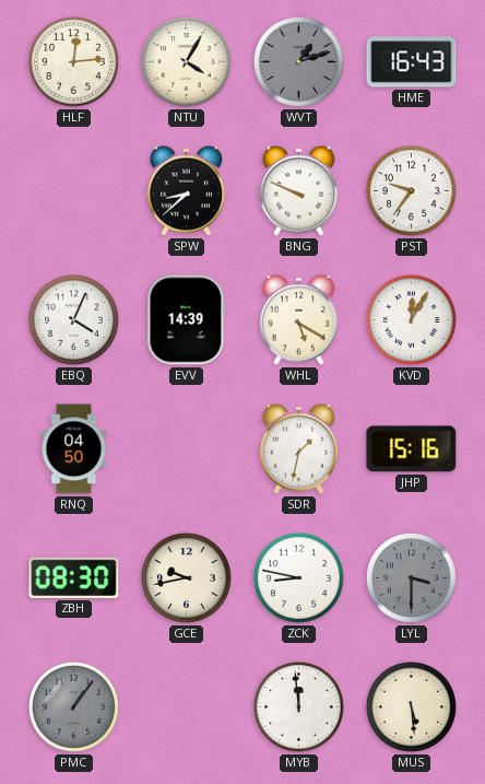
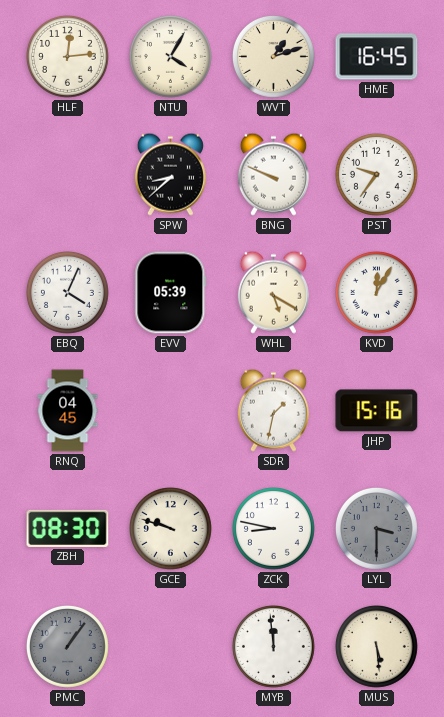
WVT dial: grey -> cream
HME: 16:43 -> 16:45
EVV: 14:39 -> 05:39
RNQ: 04:50 -> 04:45
GCE: 9:43 -> 9:48
